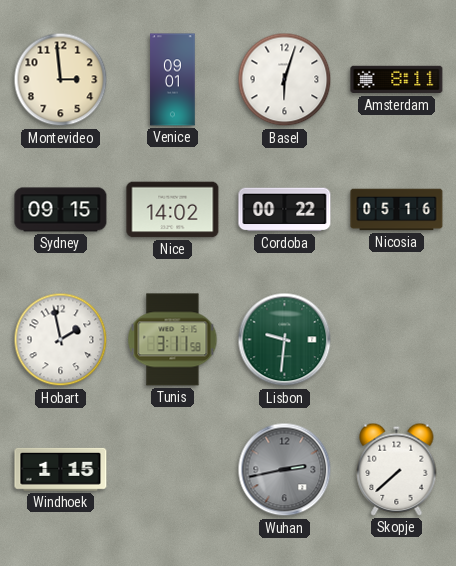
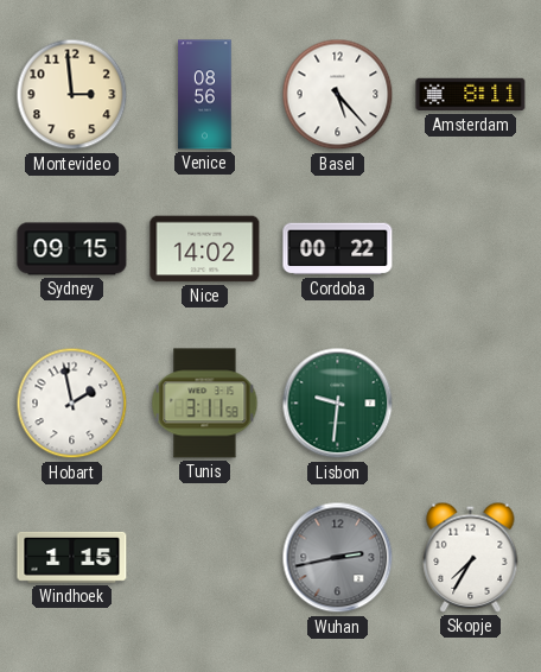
Venice: 09:01 -> 08:56
Basel: 6:03 -> 5:23
Nicosia: 05:16 -> none
Skopje: 7:38 -> 7:35
